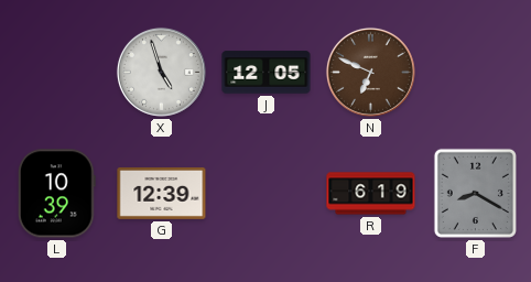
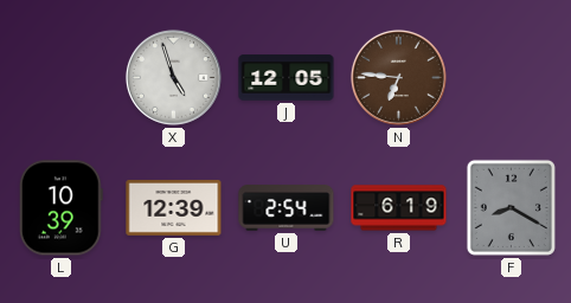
N: 6:49 -> 6:46
U: none -> 2:54
